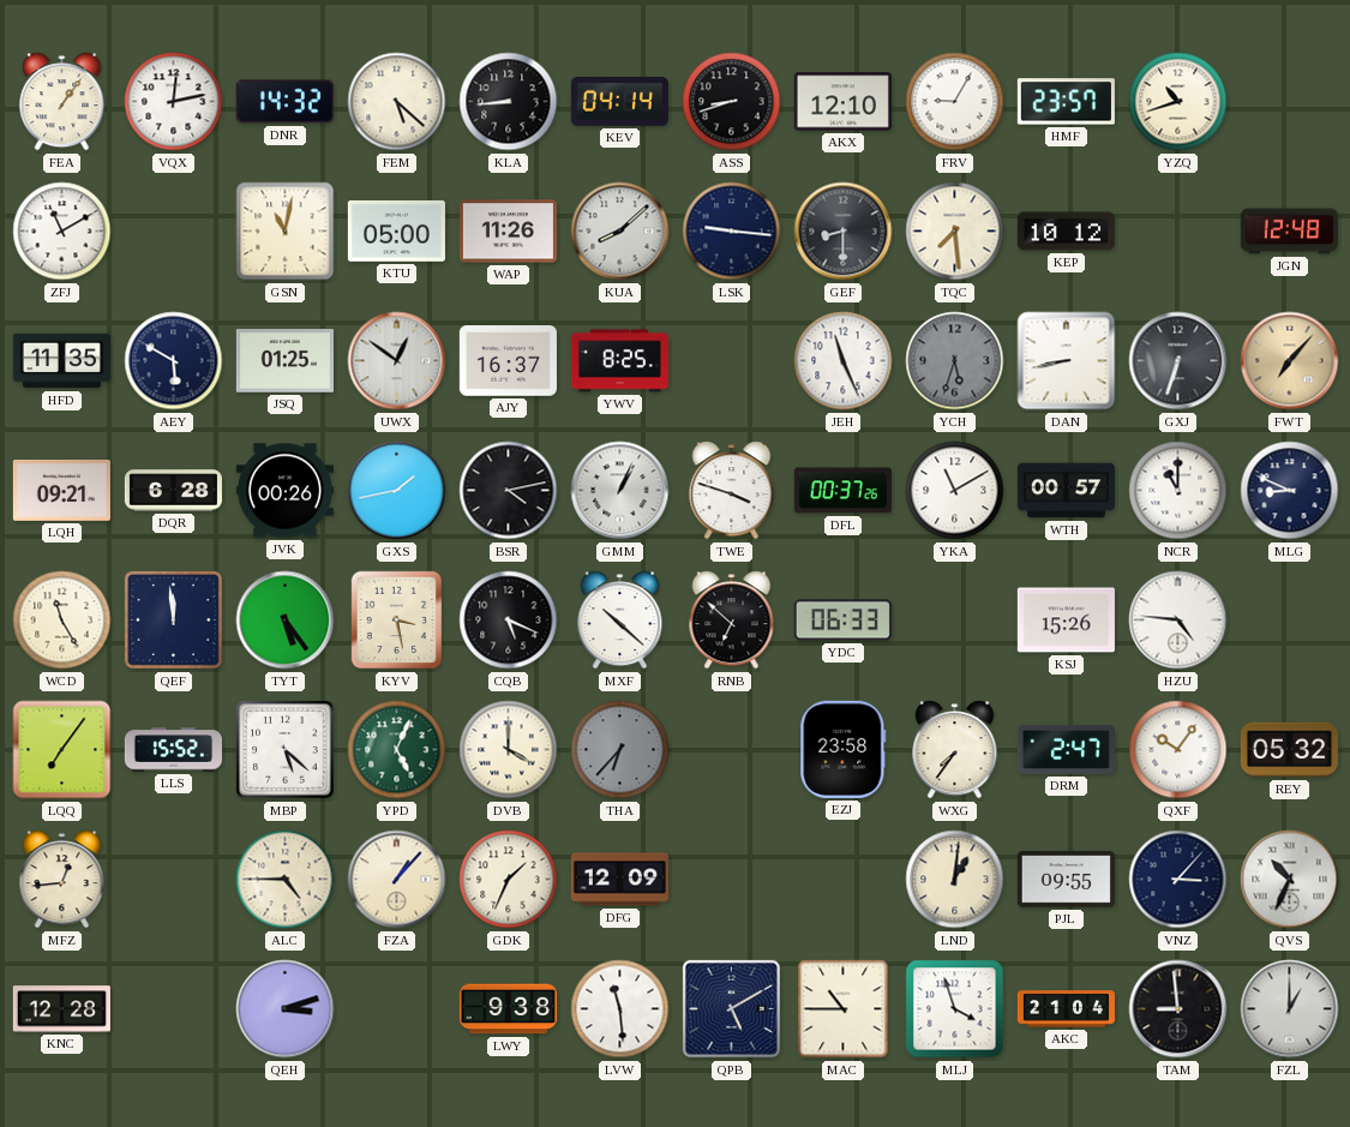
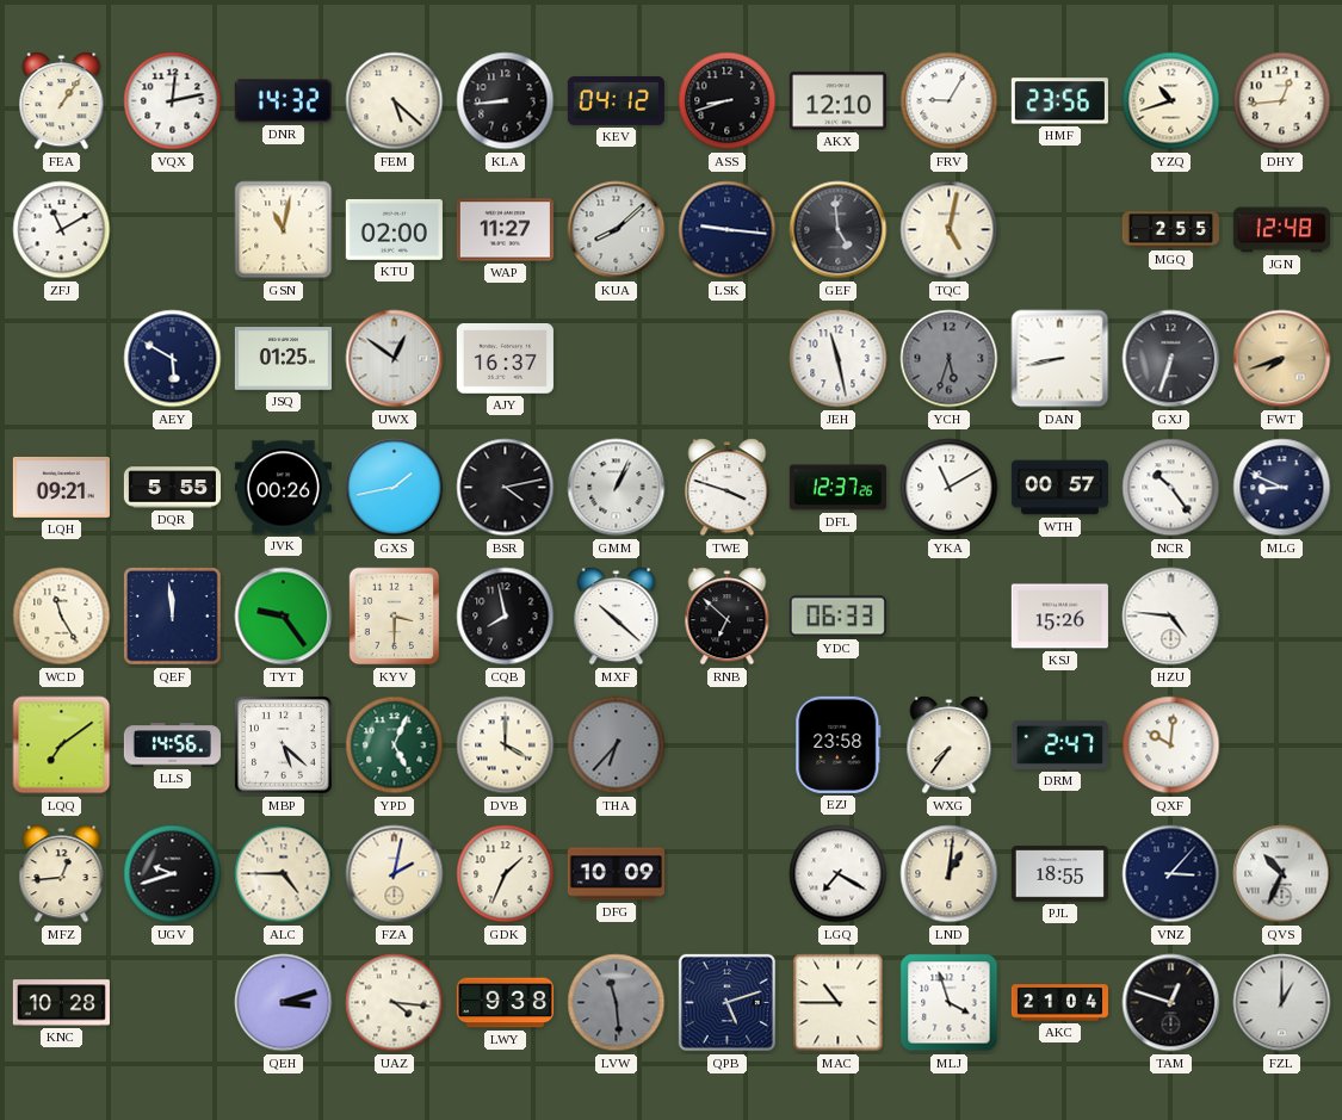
KEV: 04:14 -> 04:12
HMF: 23:57 -> 23:56
DHY: none -> 12:44
KTU: 05:00 -> 02:00
WAP: 11:26 -> 11:27
GEF: 8:30 -> 4:59
TQC: 7:29 -> 5:02
KEP: 10:12 -> none
MGQ: none -> 2:55
HFD: 11:35 -> none
YWV: 8:25 -> none
JEH: 11:26 -> 11:28
FWT: 7:07 -> 7:42
DQR: 6:28 -> 5:55
DFL: 00:37 -> 12:37
NCR: 11:00 -> 10:24
TYT: 5:24 -> 9:24
KYV: 3:28 -> 3:30
CQB: 5:19 -> 7:58
LQQ: 7:06 -> 7:09
LLS: 15:52 -> 14:56
QXF: 10:06 -> 10:01
REY: 05:32 -> none
UGV: none -> 9:42
FZA: 1:07 -> 2:02
DFG: 12:09 -> 10:09
LGQ: none -> 7:20
PJL: 09:55 -> 18:55
KNC: 12:28 -> 10:28
UAZ: none -> 4:16
LVW dial: white -> grey
QPB: 5:10 -> 5:12
TAM: 8:59 -> 12:48
